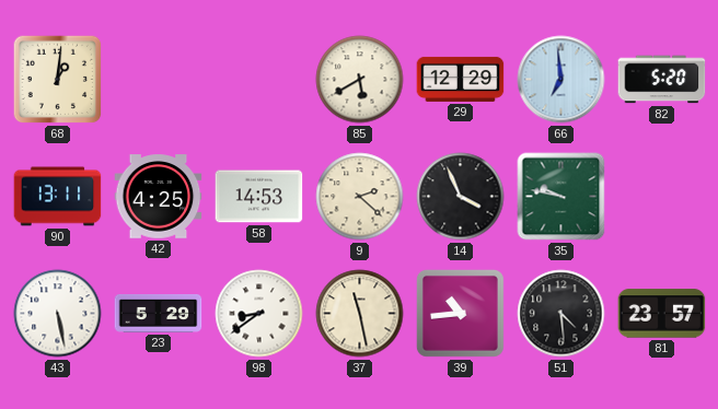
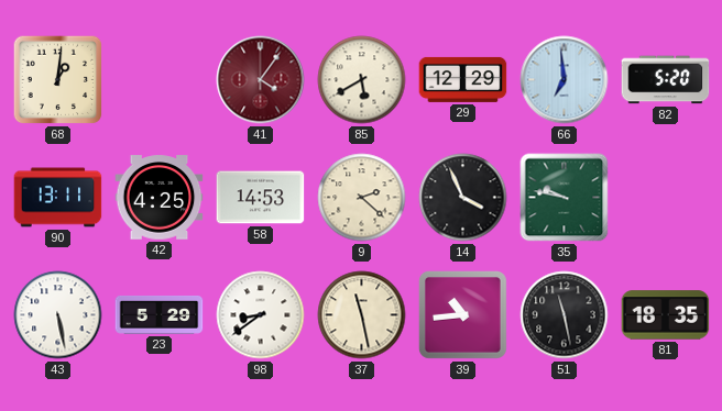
41: none -> 4:06
51: 4:29 -> 11:28
81: 23:57 -> 18:35
